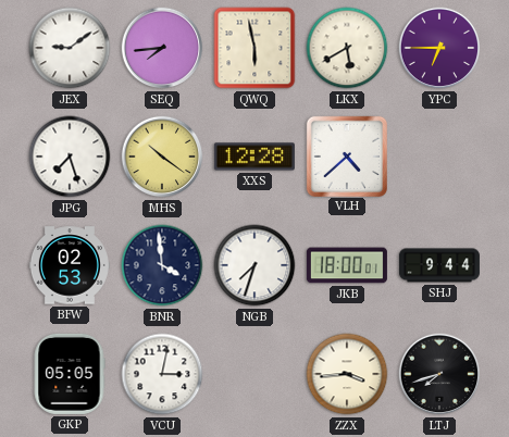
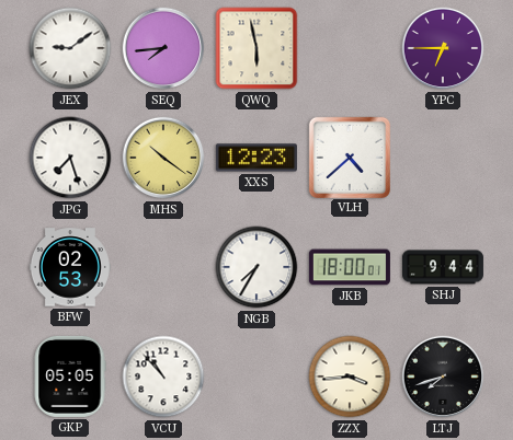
LKX: 5:40 -> none
XXS: 12:28 -> 12:23
BNR: 3:59 -> none
NGB: 7:33 -> 7:35
VCU: 3:02 -> 10:53
